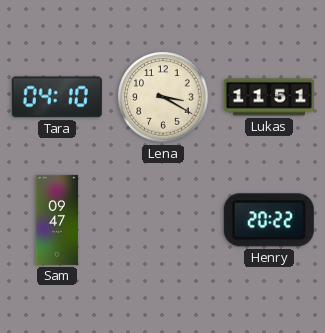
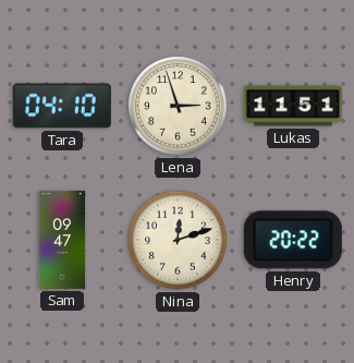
Lena: 3:20 -> 2:57
Nina: none -> 12:12
